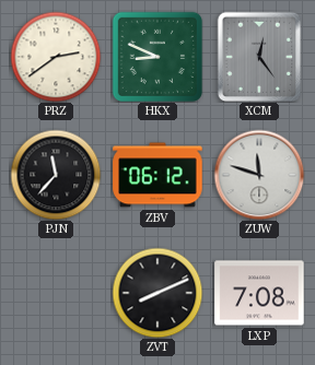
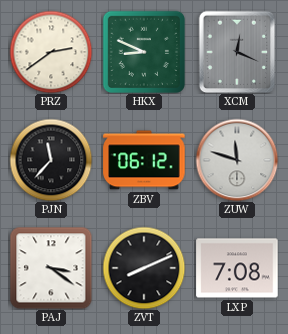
XCM: 12:24 -> 12:19
PAJ: none -> 3:21
